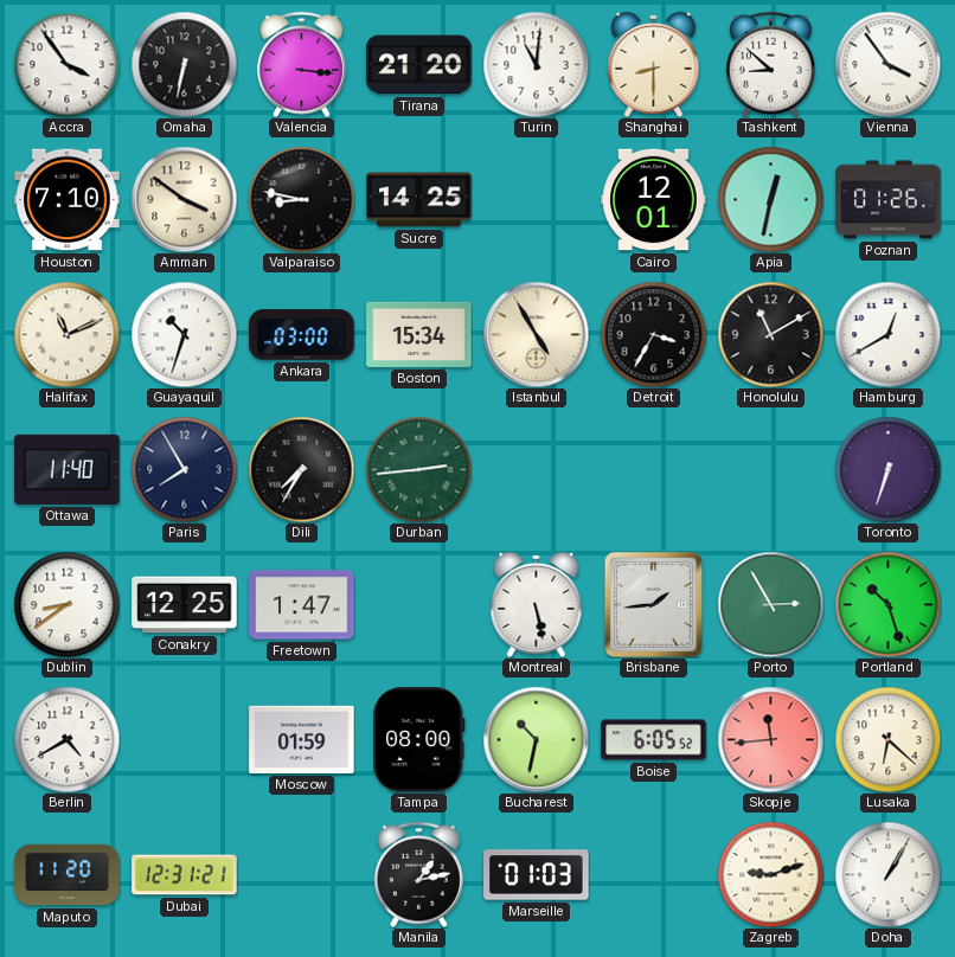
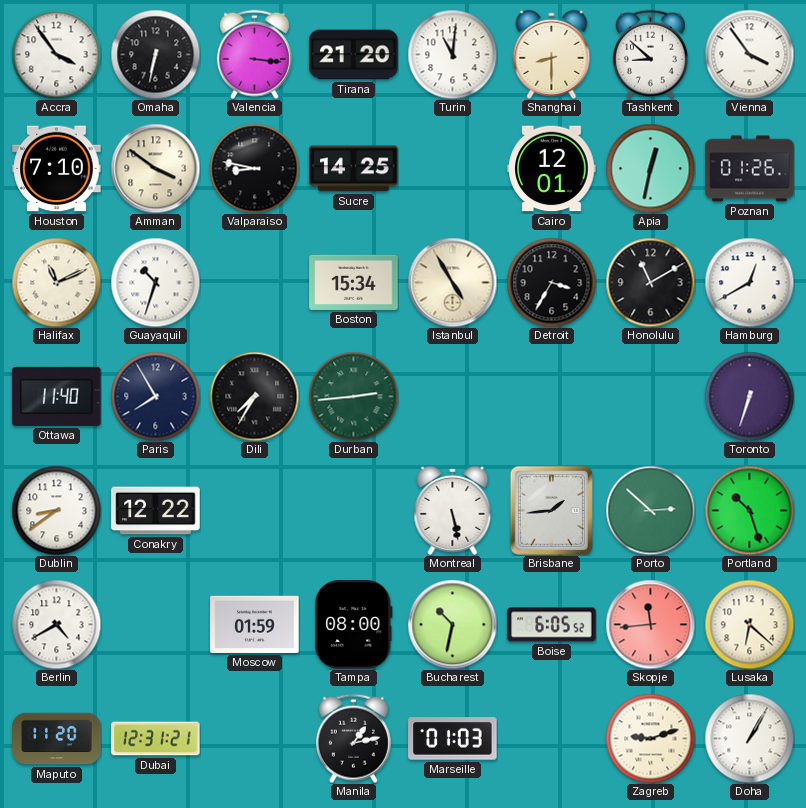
Ankara: 03:00 -> none
Conakry: 12:25 -> 12:22
Freetown: 1:47 -> none
Porto: 2:55 -> 2:52
